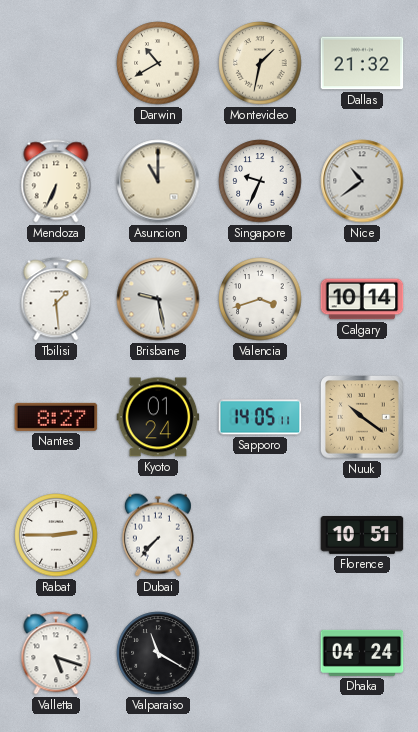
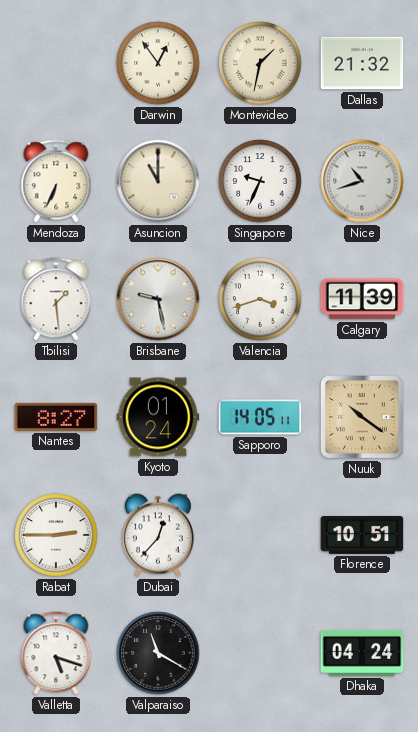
Darwin: 10:40 -> 12:54
Nice: 10:39 -> 10:42
Calgary: 10:14 -> 11:39
Dubai: 7:37 -> 12:37
